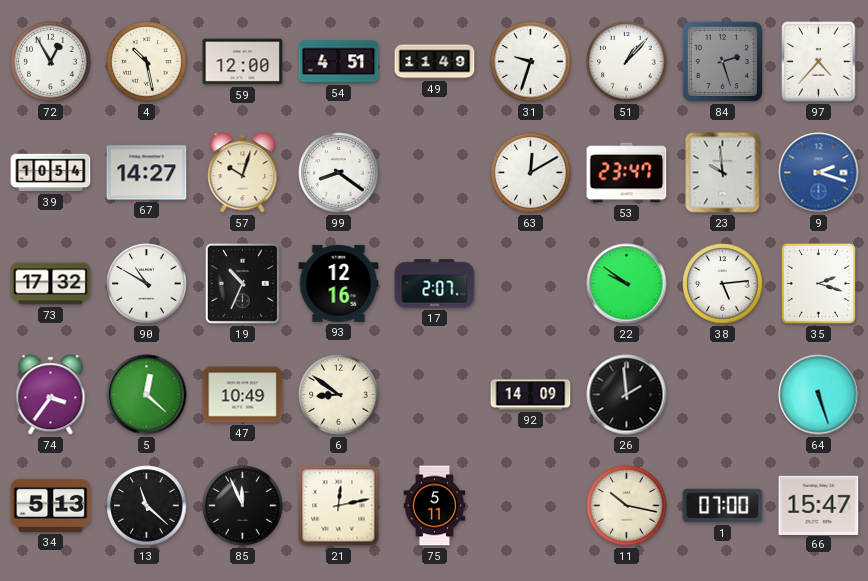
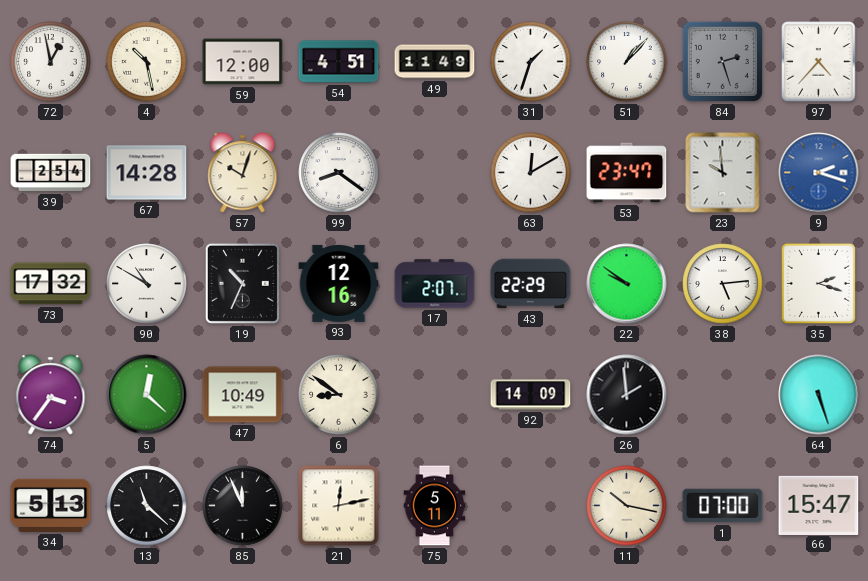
72: 12:55 -> 12:58
31: 9:33 -> 1:33
39: 10:54 -> 2:54
67: 14:27 -> 14:28
43: none -> 22:29
